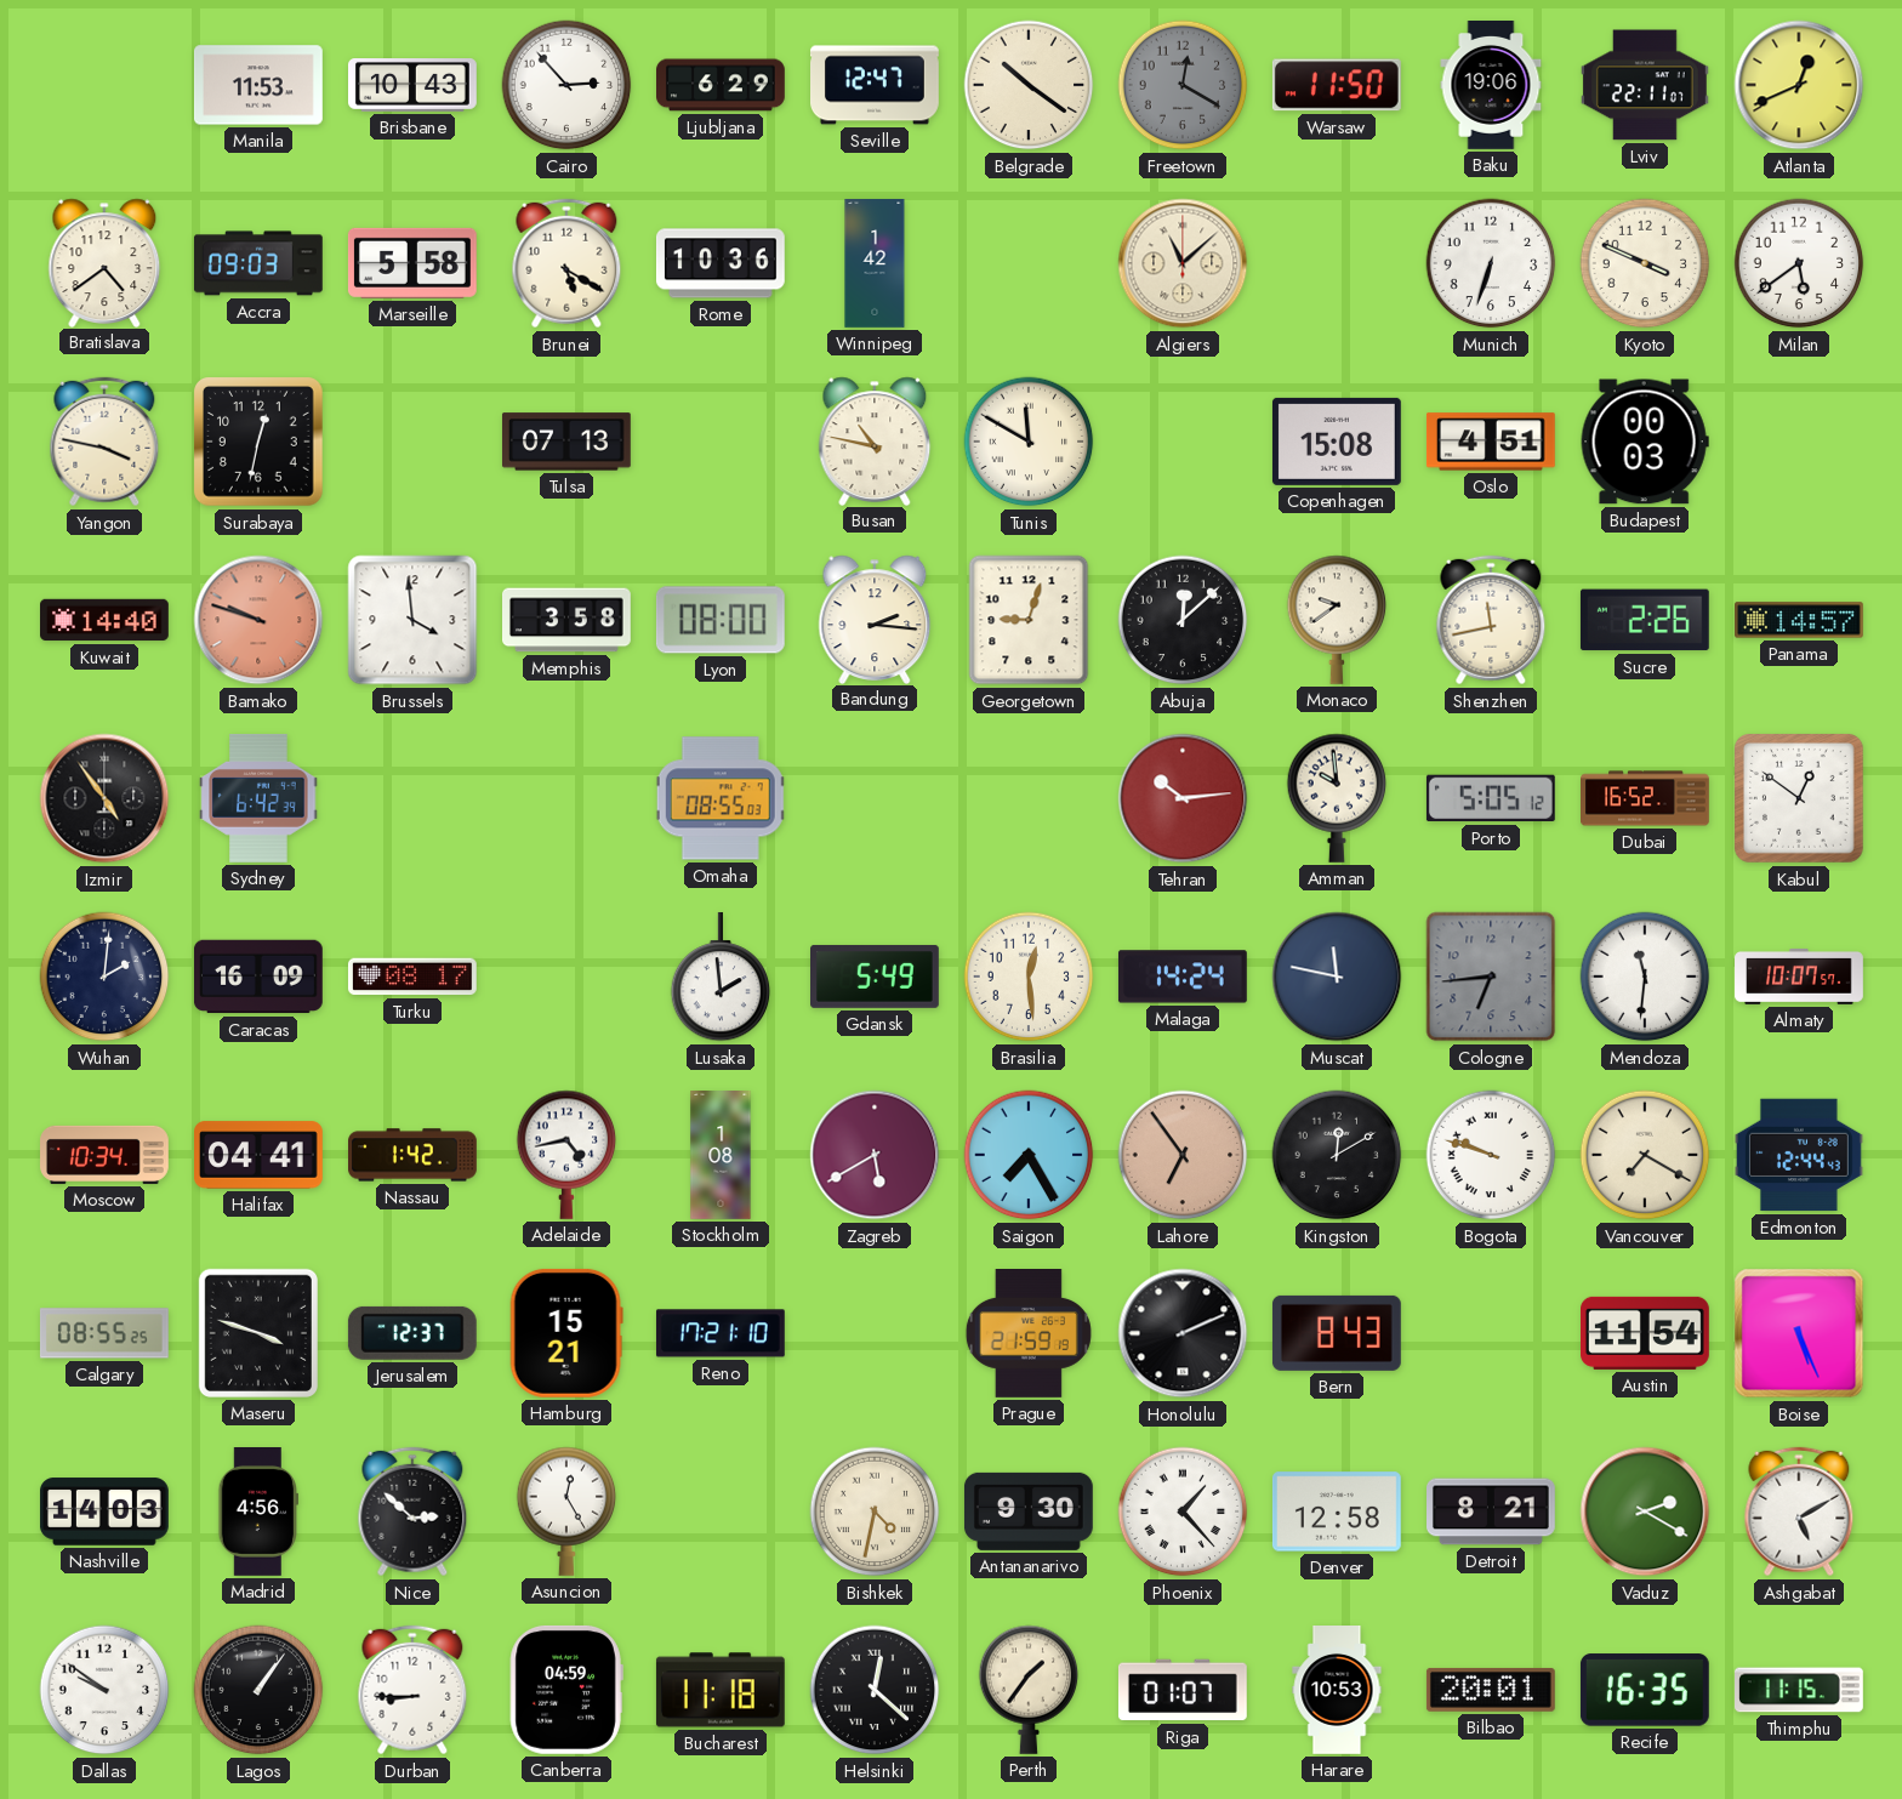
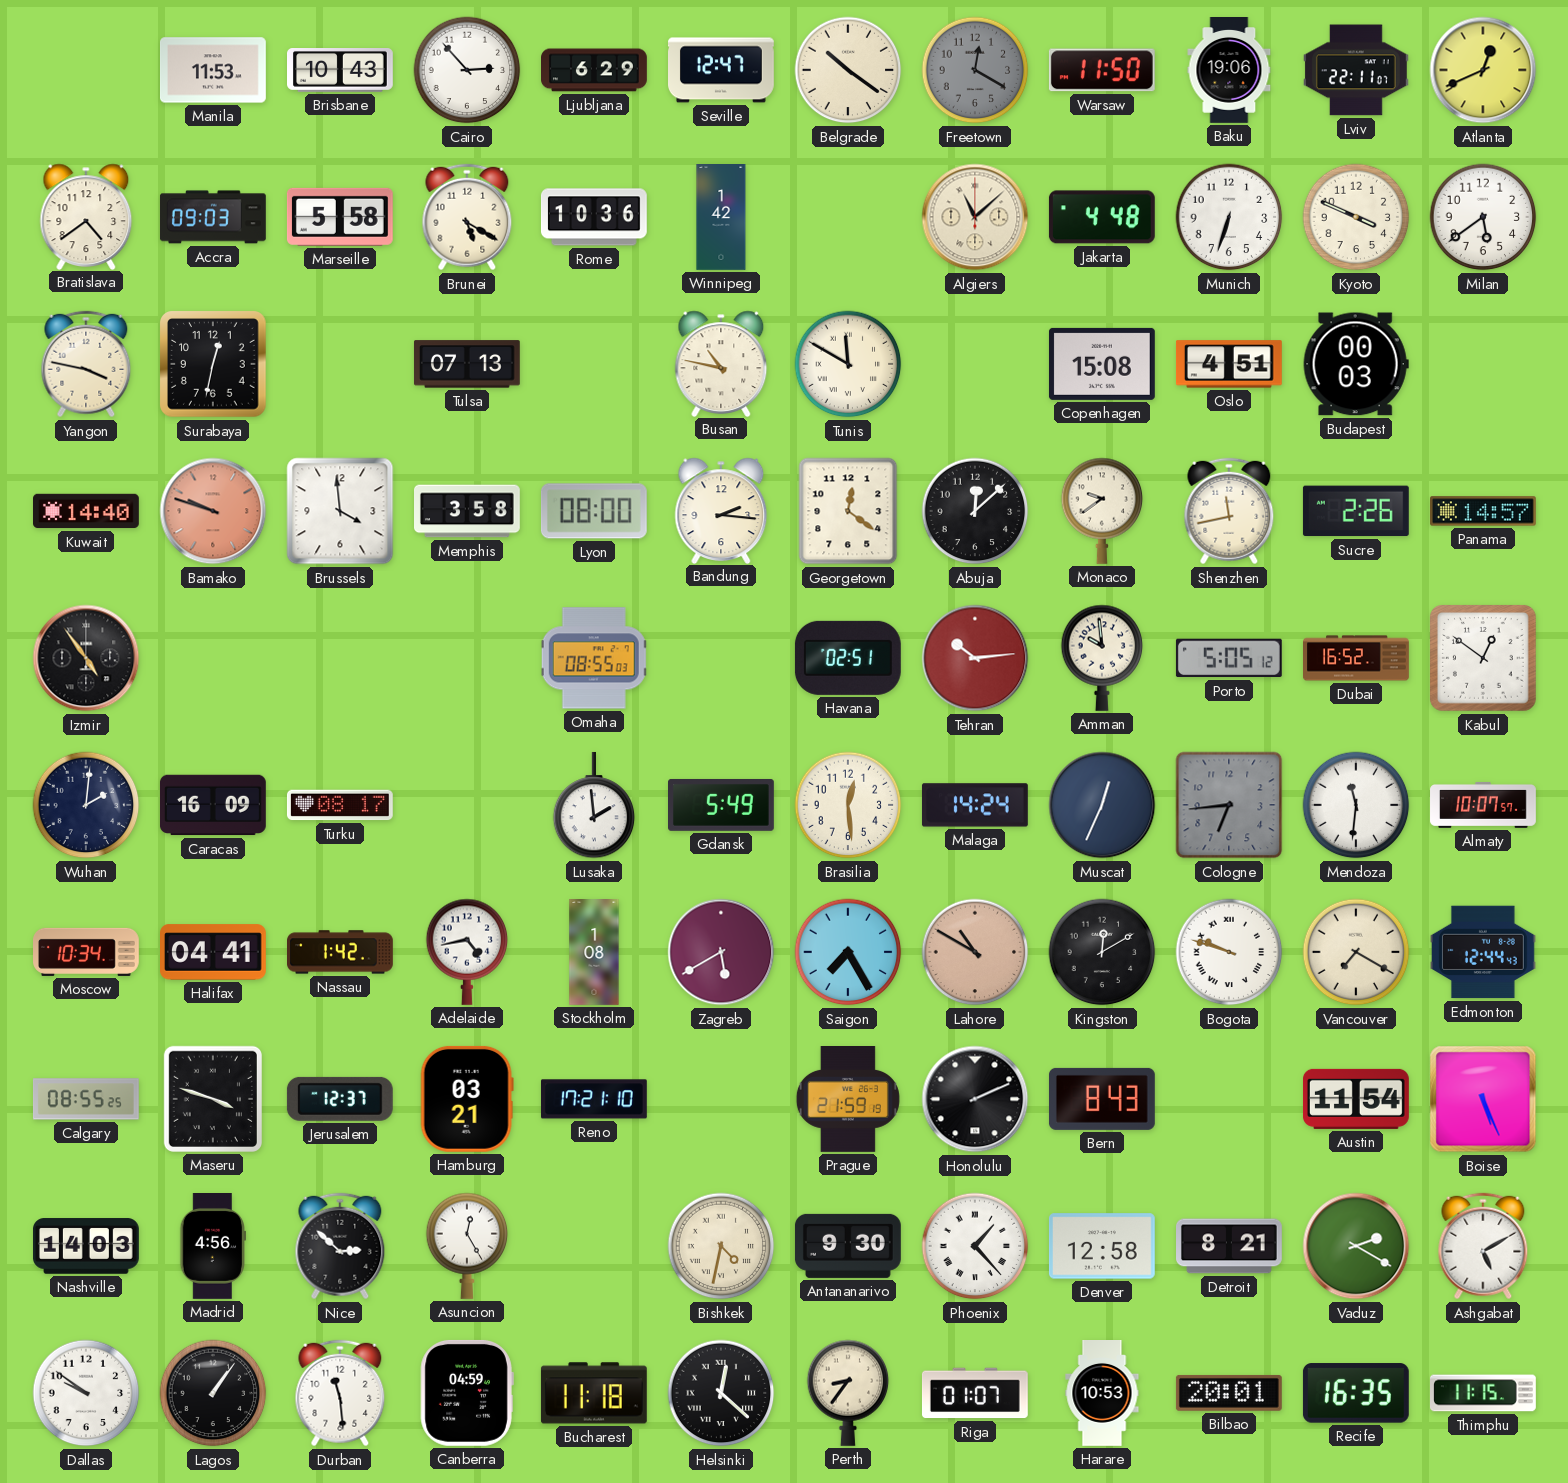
Jakarta: none -> 4:48
Georgetown: 9:03 -> 12:21
Sydney: 6:42 -> none
Havana: none -> 02:51
Muscat: 11:47 -> 12:34
Lahore: 6:54 -> 10:50
Hamburg: 15:21 -> 03:21
Durban: 8:45 -> 11:29
Perth: 1:36 -> 8:36
